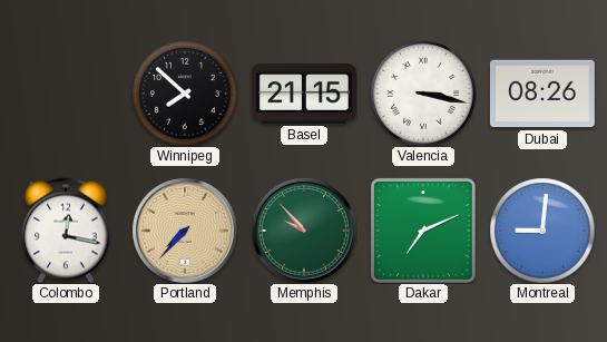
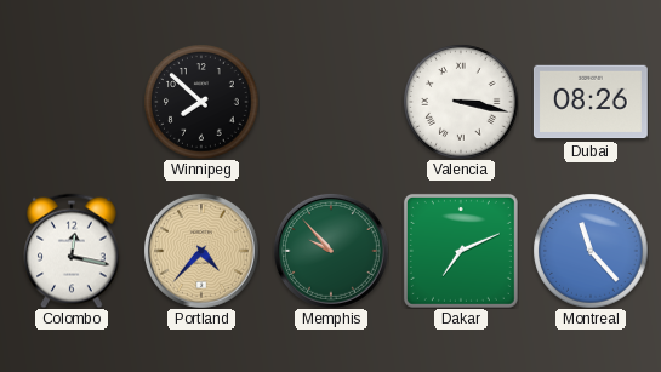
Basel: 21:15 -> none
Portland: 7:37 -> 4:37
Montreal: 9:01 -> 11:23
